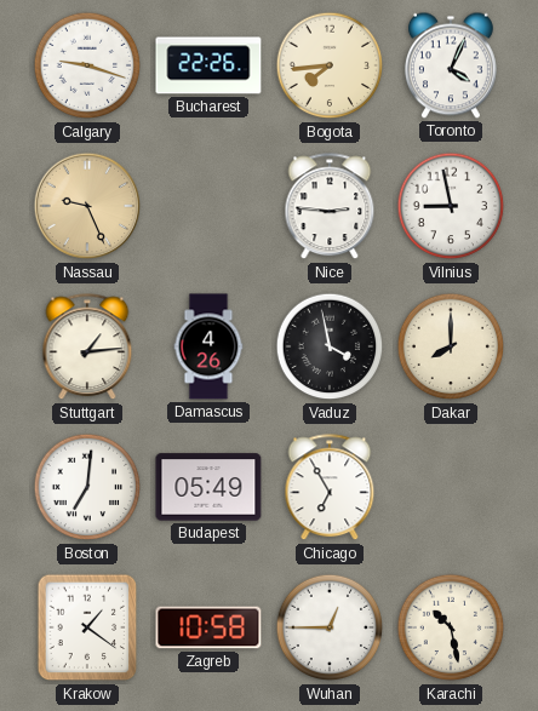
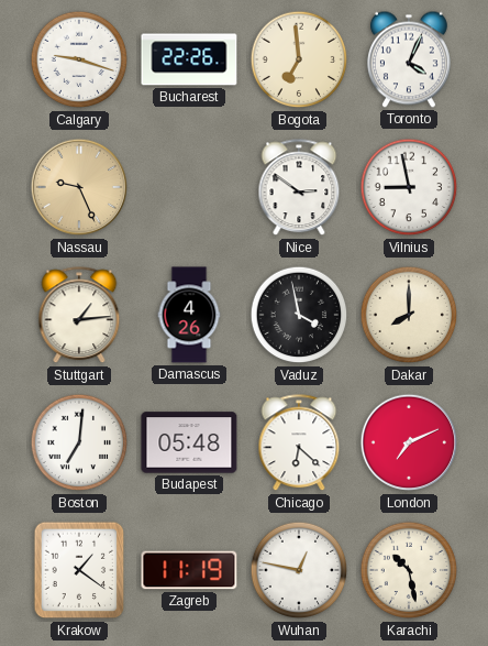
Bogota: 7:44 -> 6:59
Nice: 2:46 -> 2:51
Budapest: 05:49 -> 05:48
Chicago: 6:55 -> 6:22
London: none -> 7:11
Zagreb: 10:58 -> 11:19
Wuhan: 12:45 -> 12:47
